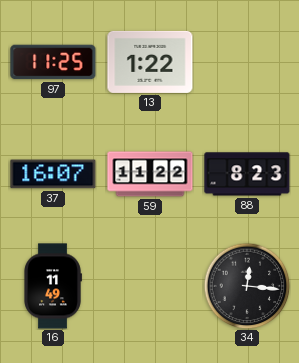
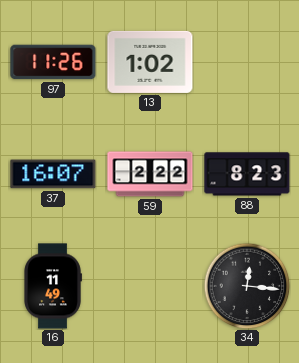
97: 11:25 -> 11:26
13: 1:22 -> 1:02
59: 11:22 -> 2:22
